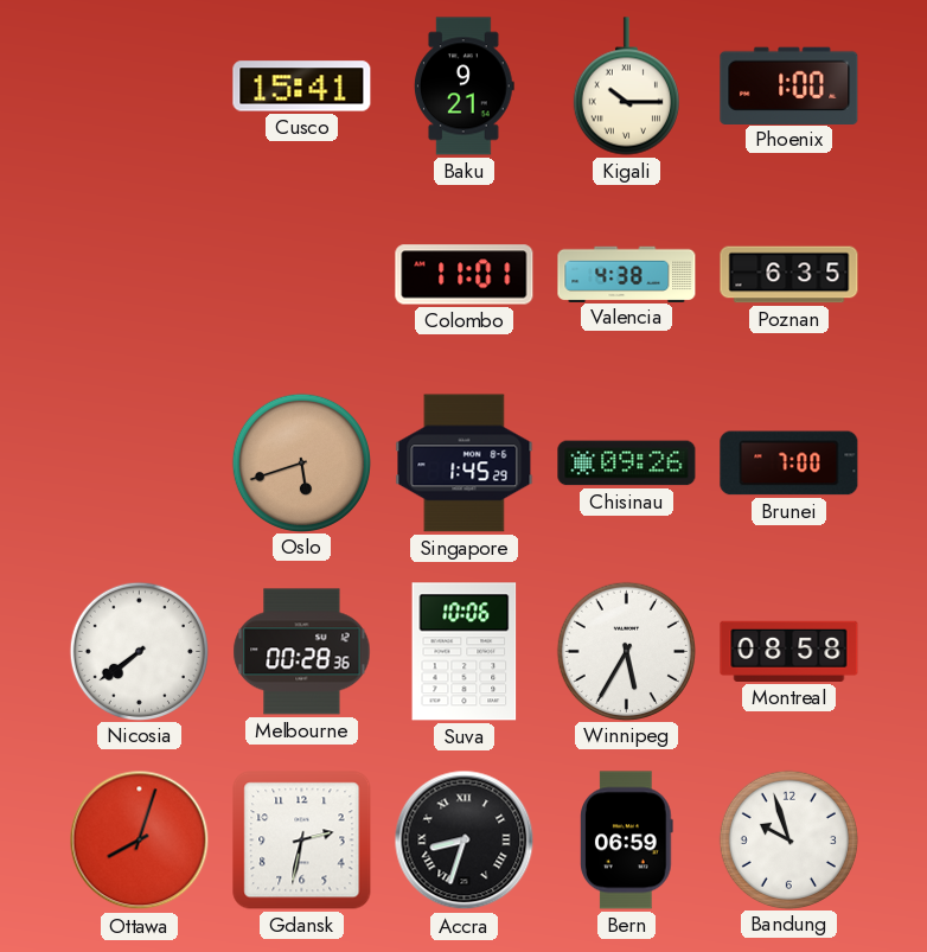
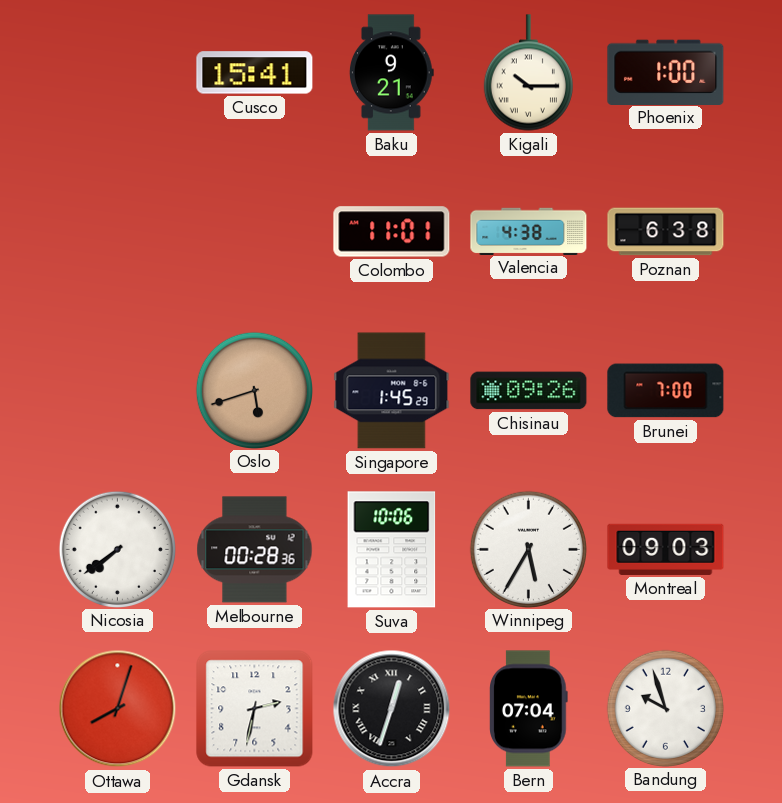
Poznan: 6:35 -> 6:38
Montreal: 08:58 -> 09:03
Accra: 8:33 -> 12:33
Bern: 06:59 -> 07:04
